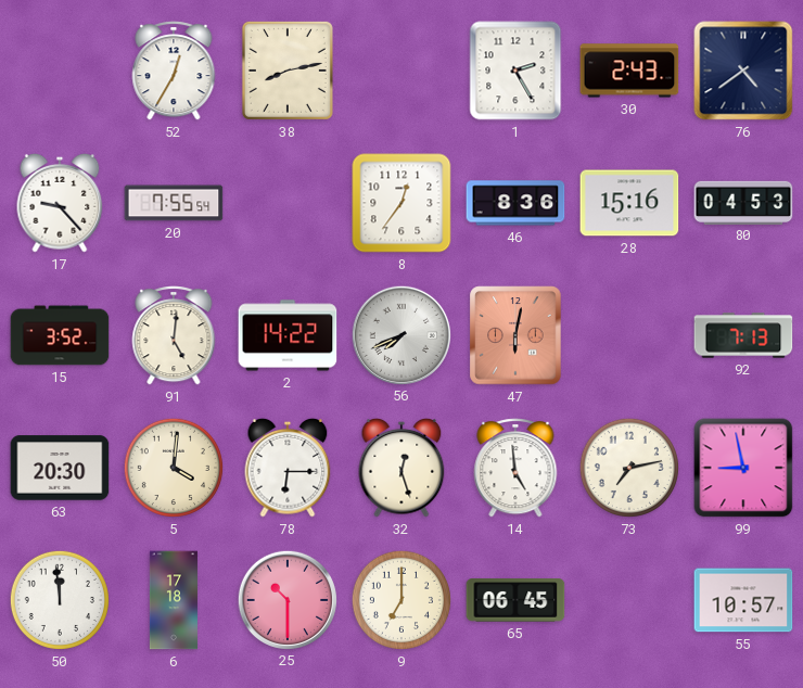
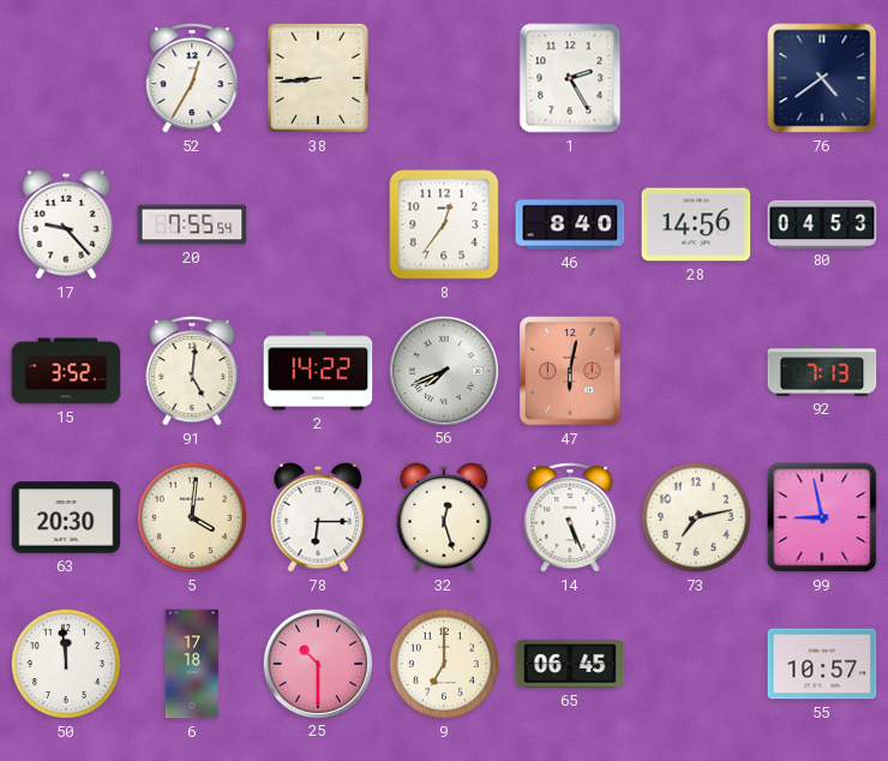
38: 8:13 -> 8:44
30: 2:43 -> none
46: 8:36 -> 8:40
28: 15:16 -> 14:56
14: 4:59 -> 5:26
